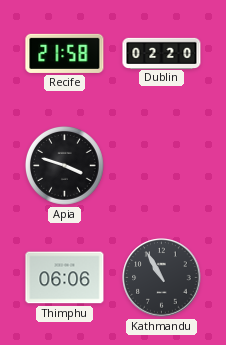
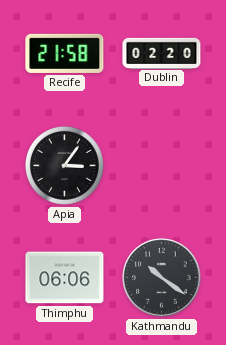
Apia: 3:48 -> 3:06
Kathmandu: 10:55 -> 10:21
